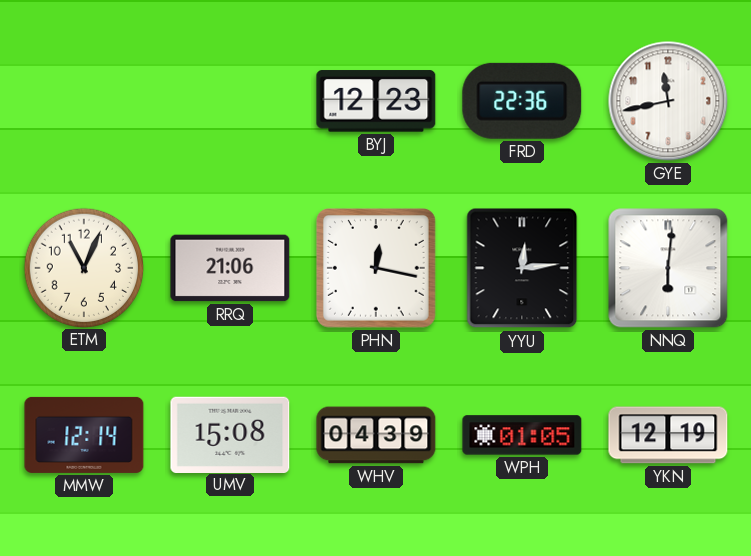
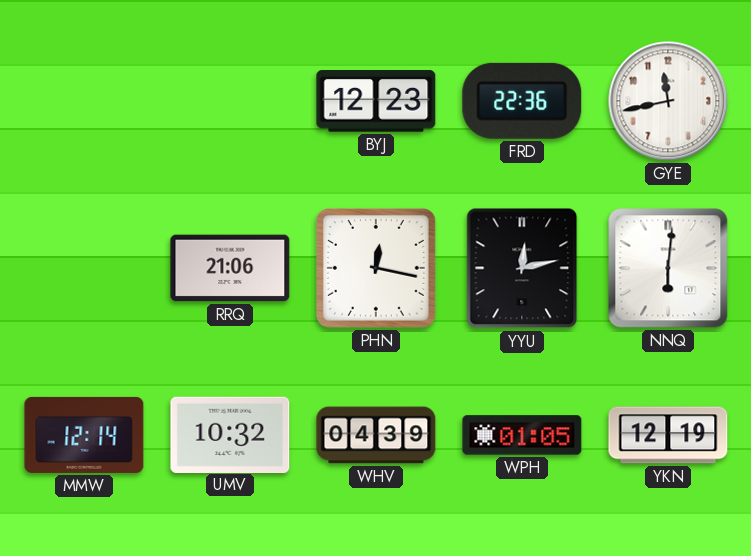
ETM: 11:04 -> none
YYU: 12:14 -> 12:13
UMV: 15:08 -> 10:32
